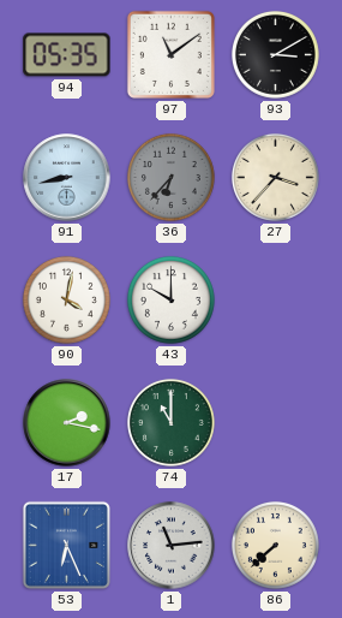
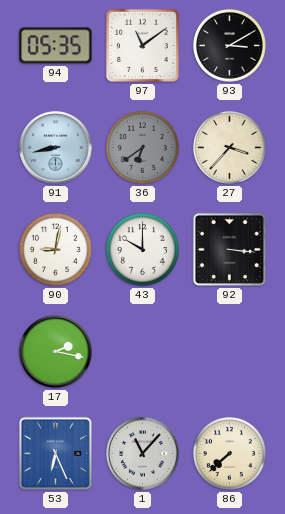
36: 6:37 -> 6:39
90: 4:02 -> 9:02
92: none -> 3:16
74: 11:00 -> none
1: 11:14 -> 11:07
